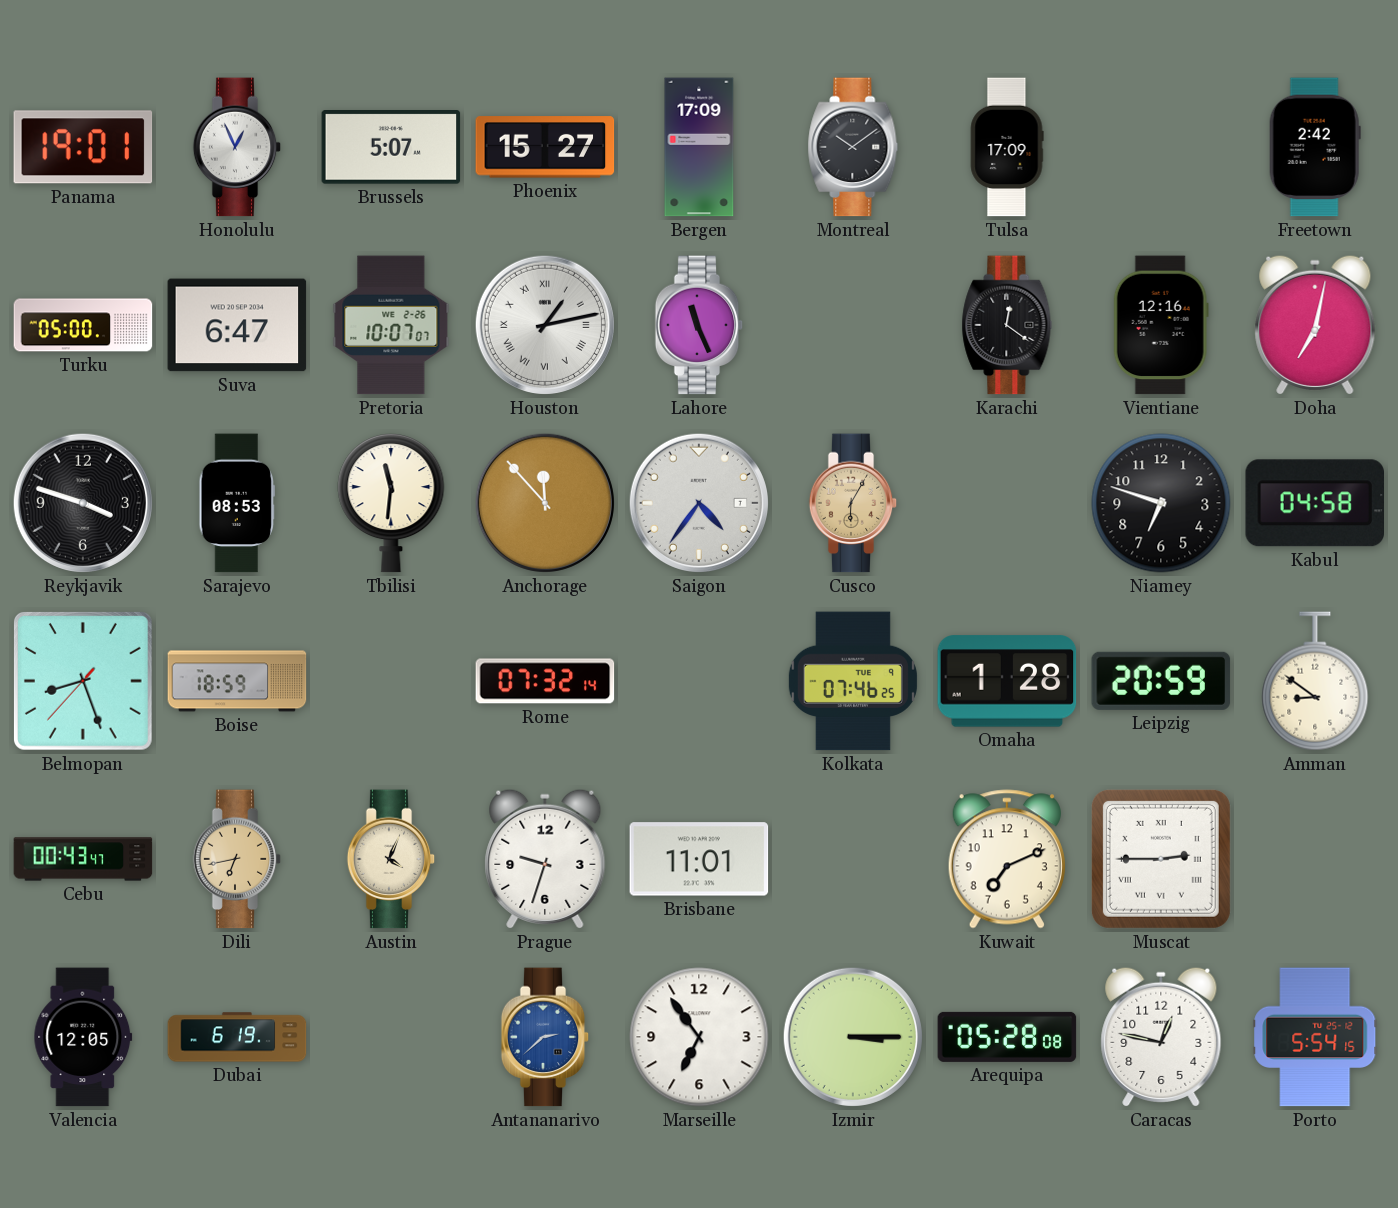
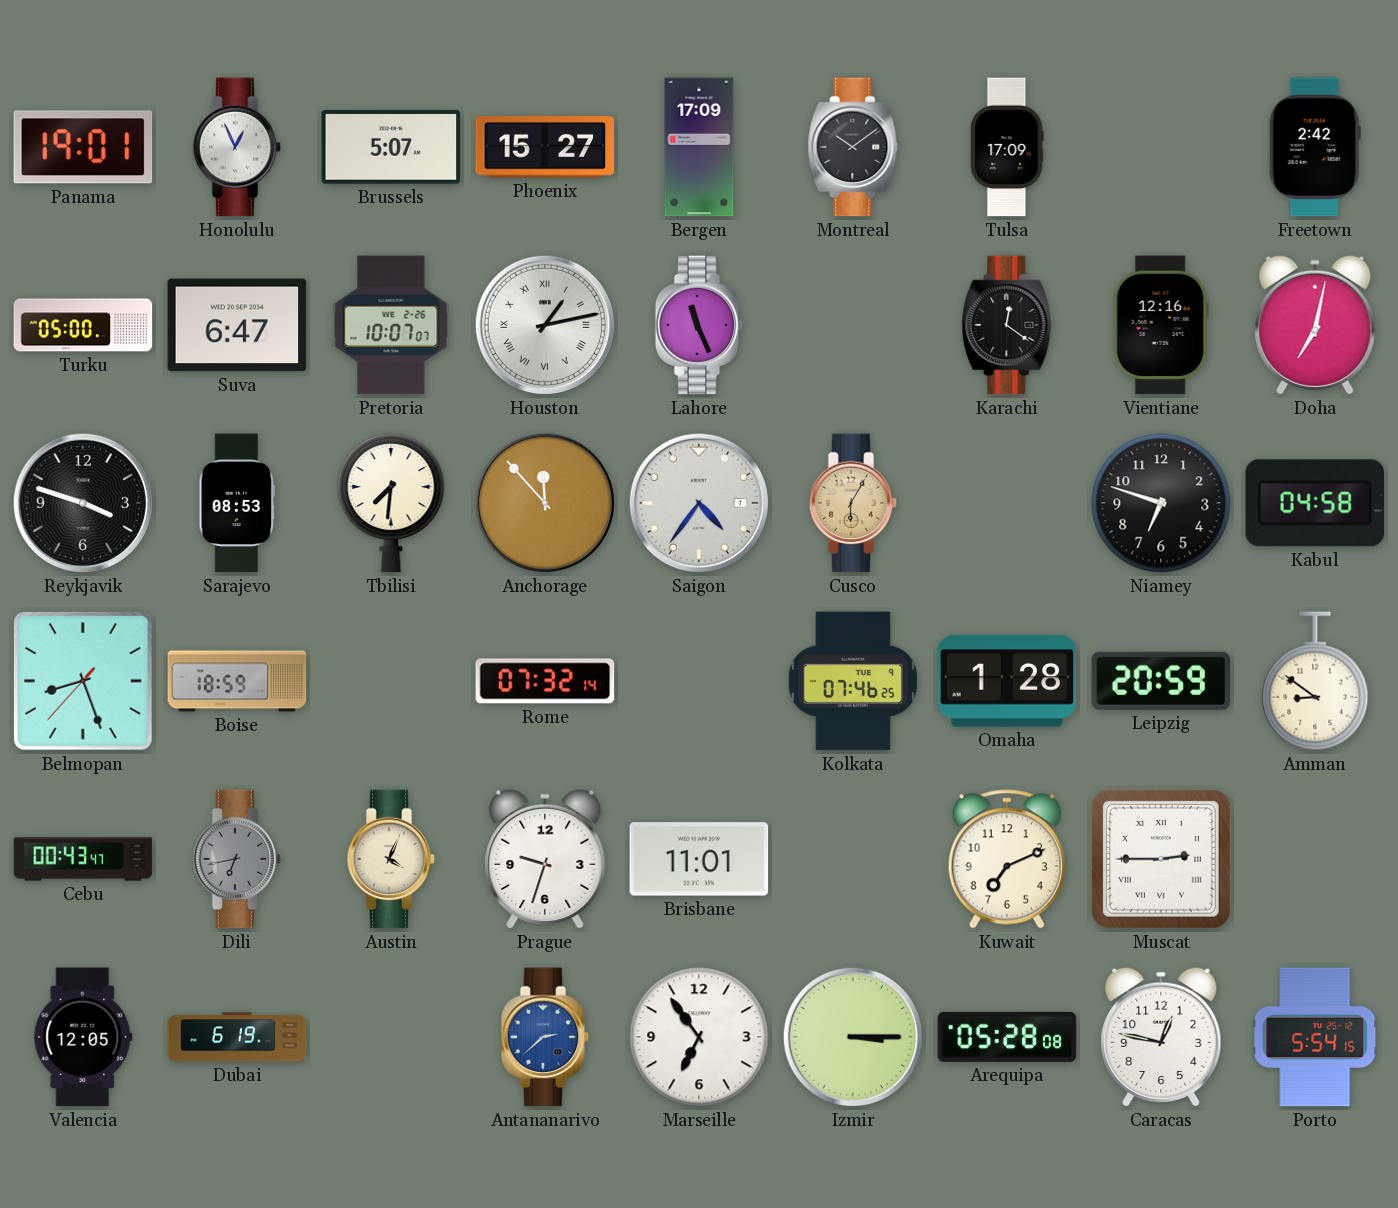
Tbilisi: 11:31 -> 7:31
Dili dial: champagne -> grey
